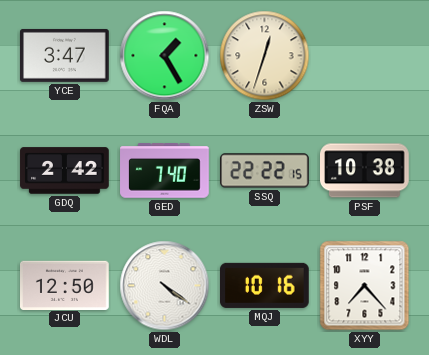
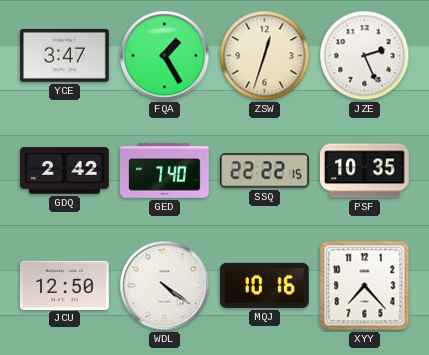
JZE: none -> 2:26
PSF: 10:38 -> 10:35
